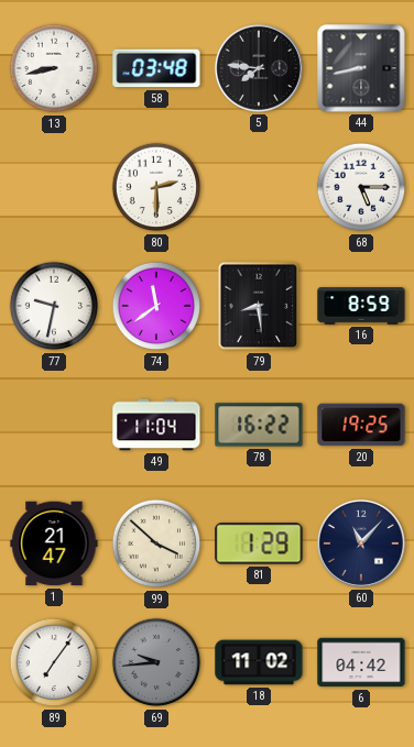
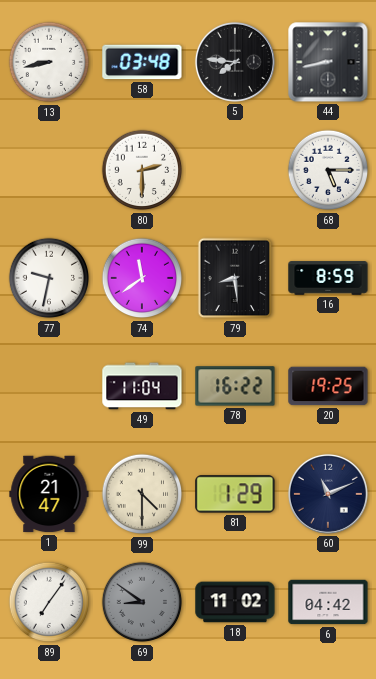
99: 3:52 -> 4:30
60: 11:07 -> 11:11
69: 9:44 -> 8:51
